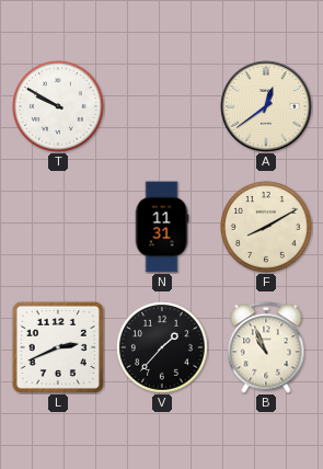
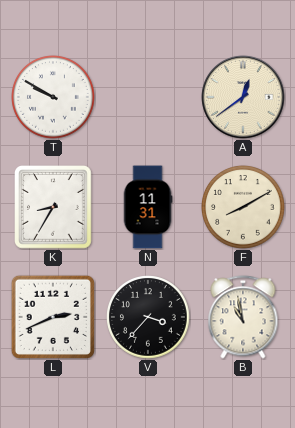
K: none -> 8:35
V: 1:37 -> 3:37
B: 10:56 -> 10:58
